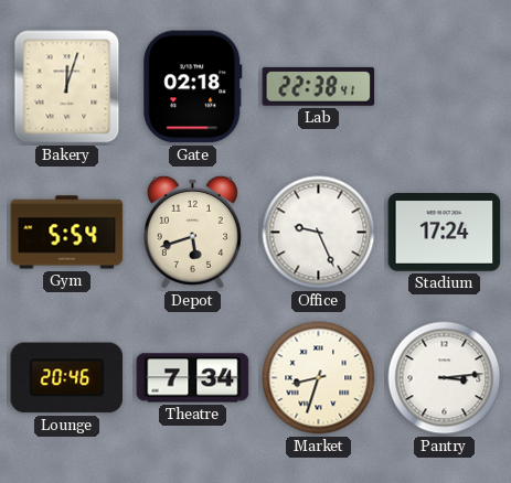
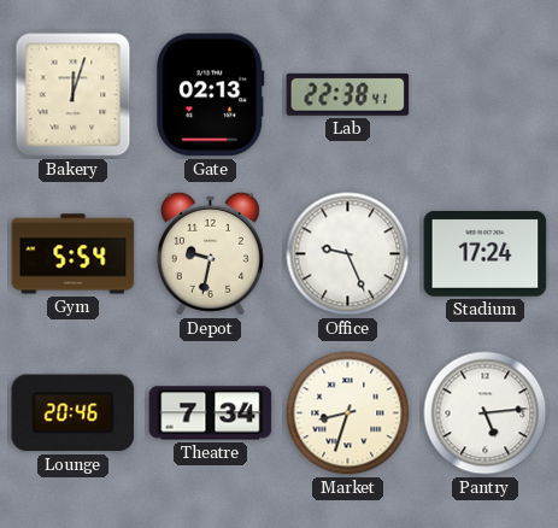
Gate: 02:18 -> 02:13
Depot: 5:42 -> 9:32
Pantry: 3:14 -> 5:14
